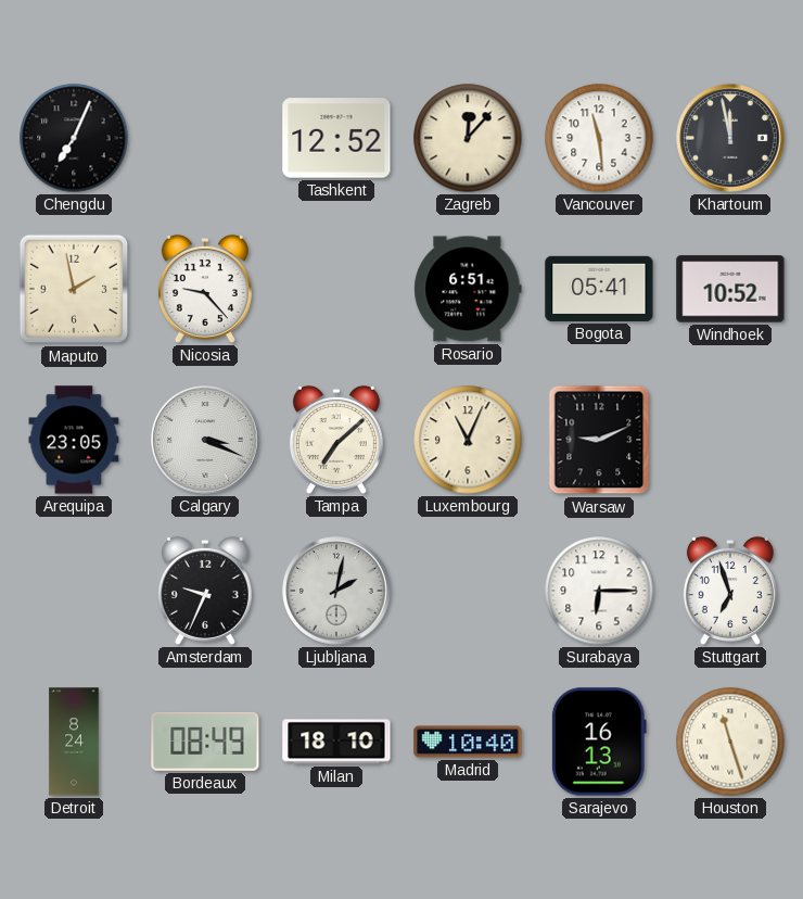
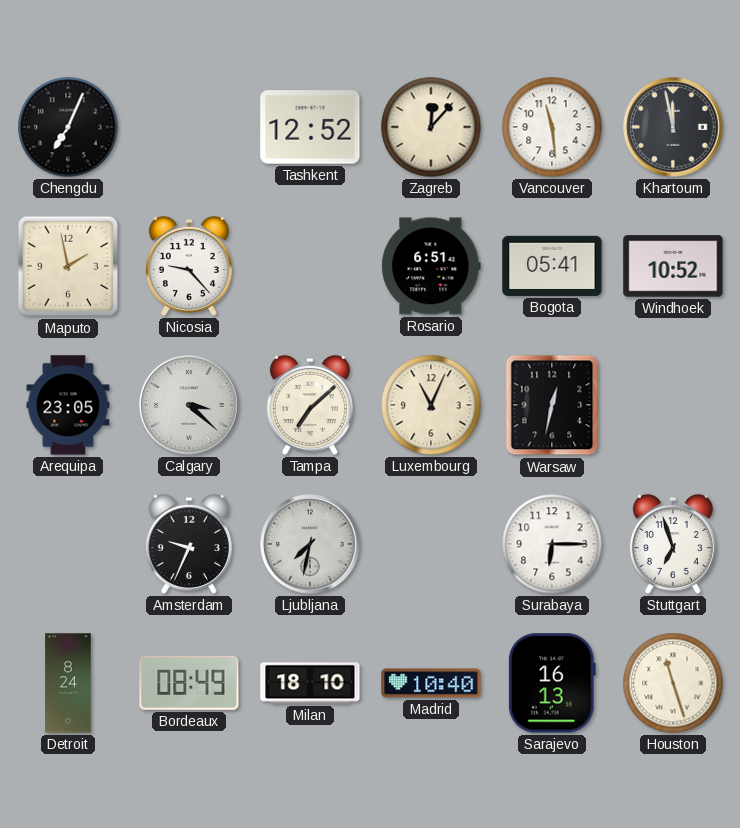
Calgary: 3:19 -> 3:22
Warsaw: 9:11 -> 12:32
Ljubljana: 2:02 -> 7:32
